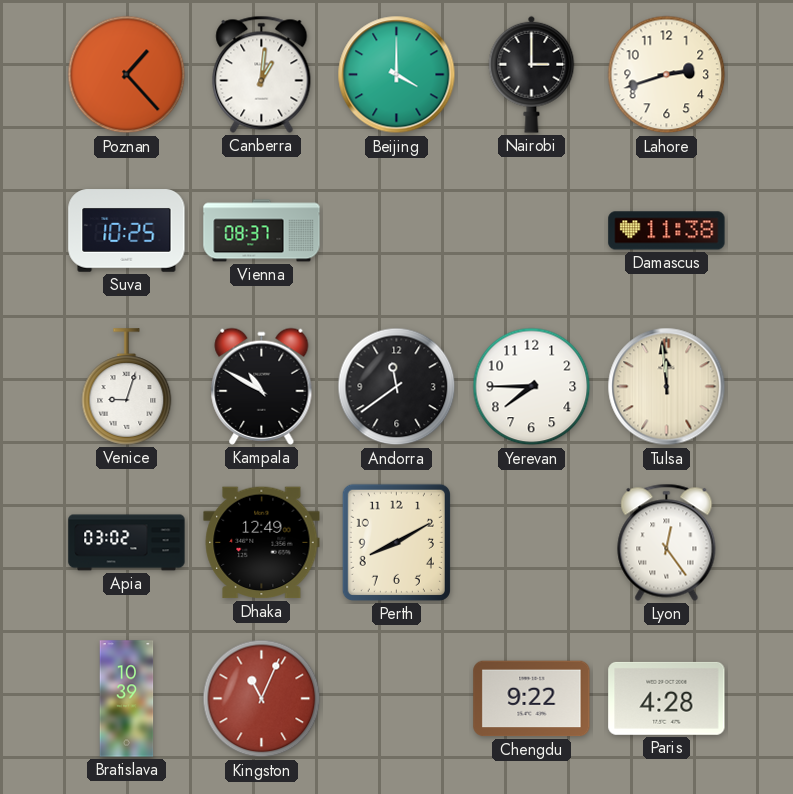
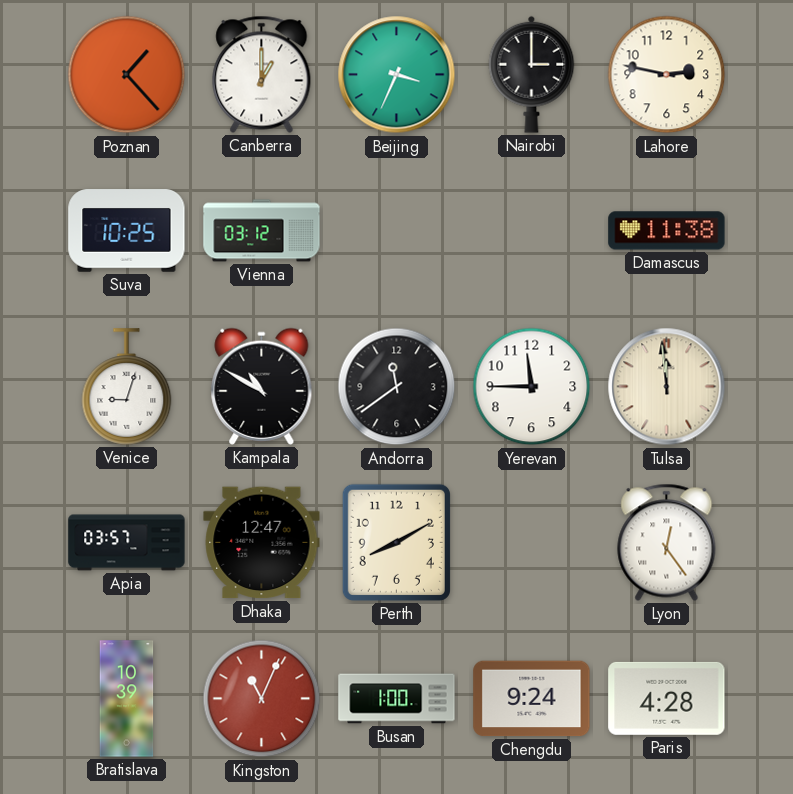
Canberra: 1:01 -> 1:00
Beijing: 4:00 -> 3:34
Lahore: 2:42 -> 2:47
Vienna: 08:37 -> 03:12
Yerevan: 7:45 -> 11:45
Apia: 03:02 -> 03:57
Dhaka: 12:49 -> 12:47
Busan: none -> 1:00
Chengdu: 9:22 -> 9:24
